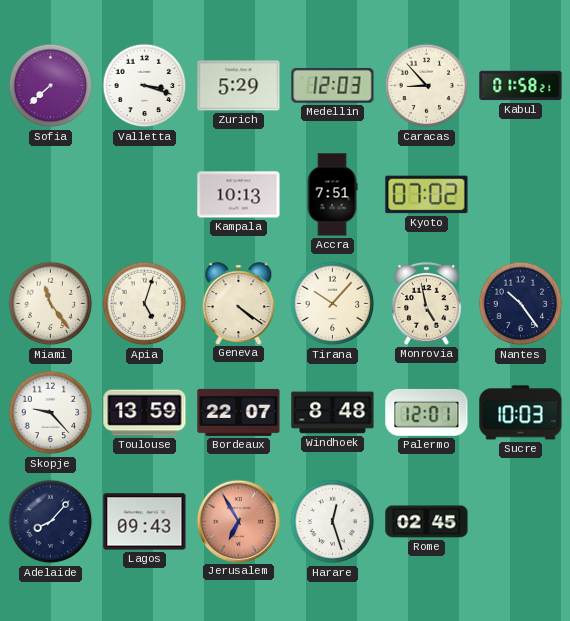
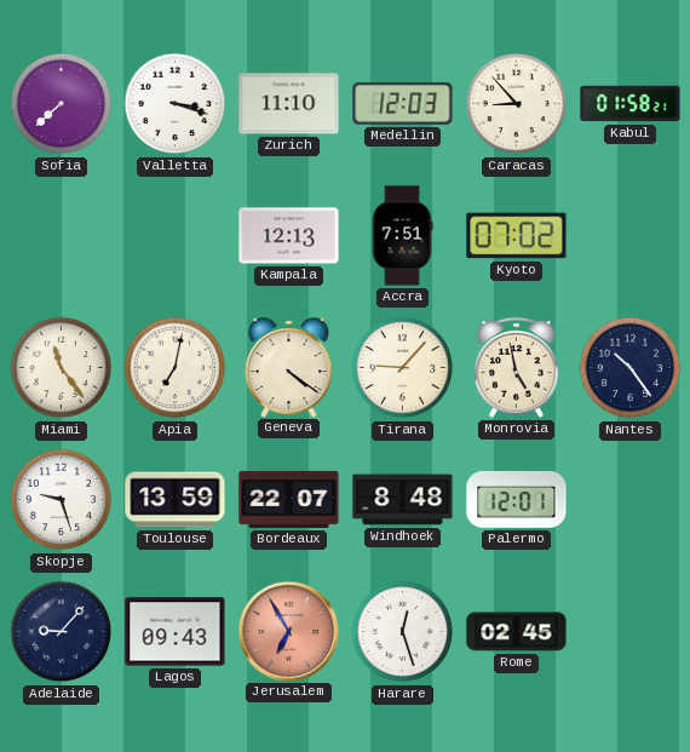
Zurich: 5:29 -> 11:10
Kampala: 10:13 -> 12:13
Apia: 5:03 -> 7:02
Tirana: 10:07 -> 9:07
Skopje: 9:23 -> 9:27
Sucre: 10:03 -> none
Adelaide: 8:07 -> 9:07
